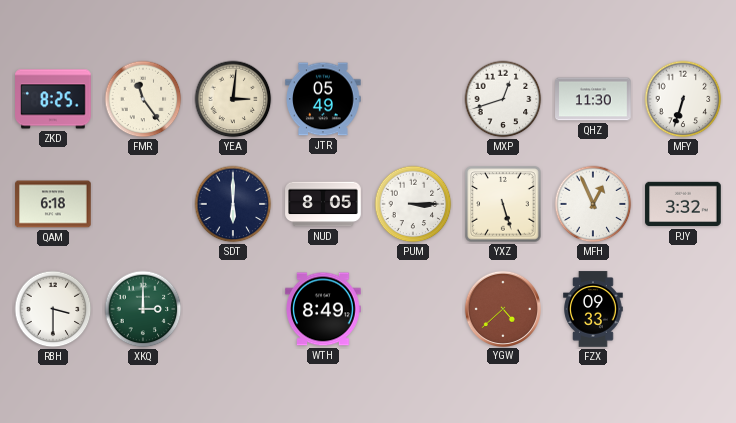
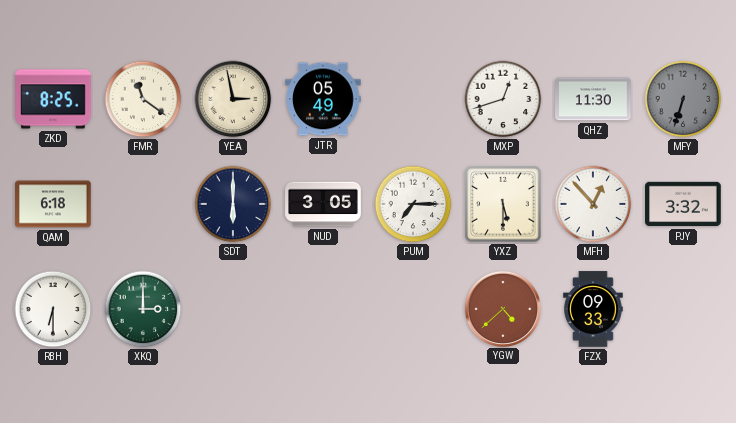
FMR: 11:24 -> 11:21
YEA: 3:01 -> 2:58
MFY dial: white -> grey
NUD: 8:05 -> 3:05
PUM: 3:15 -> 7:15
YXZ: 5:27 -> 5:30
MFH: 12:56 -> 12:53
RBH: 3:30 -> 6:30
WTH: 8:49 -> none
